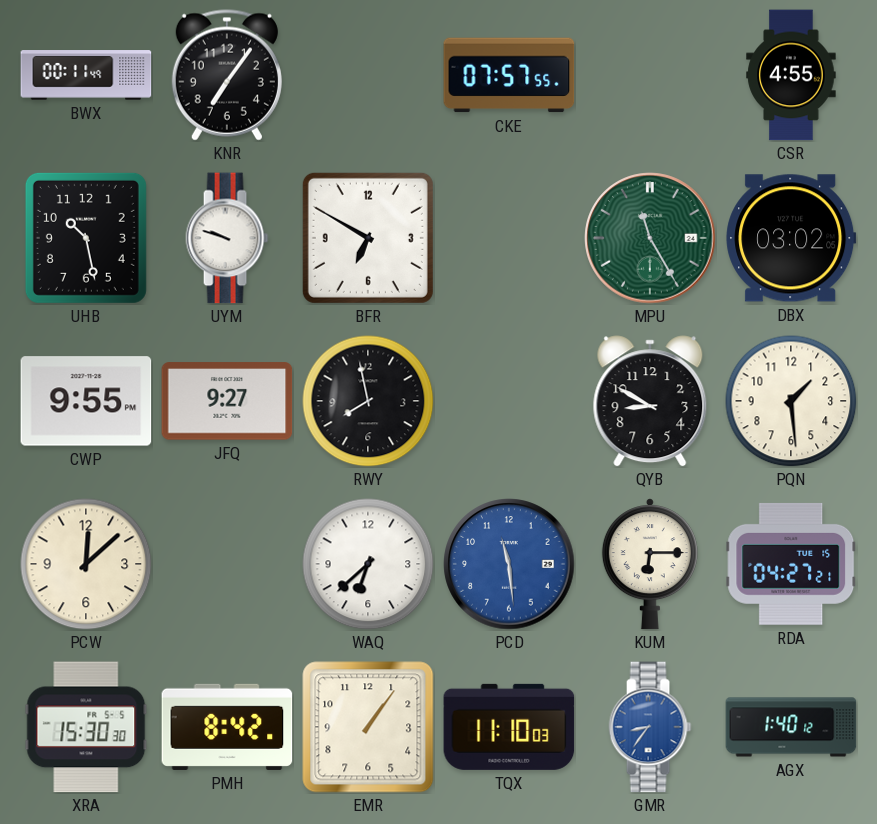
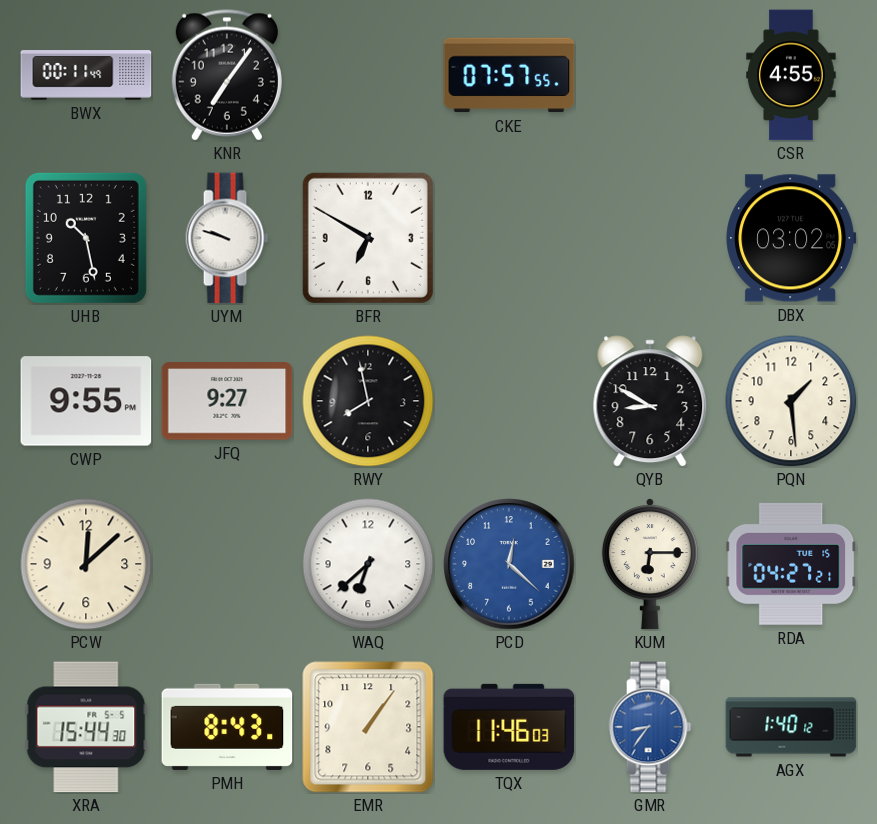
MPU: 11:25 -> none
PCD: 11:29 -> 12:22
XRA: 15:30 -> 15:44
PMH: 8:42 -> 8:43
TQX: 11:10 -> 11:46
